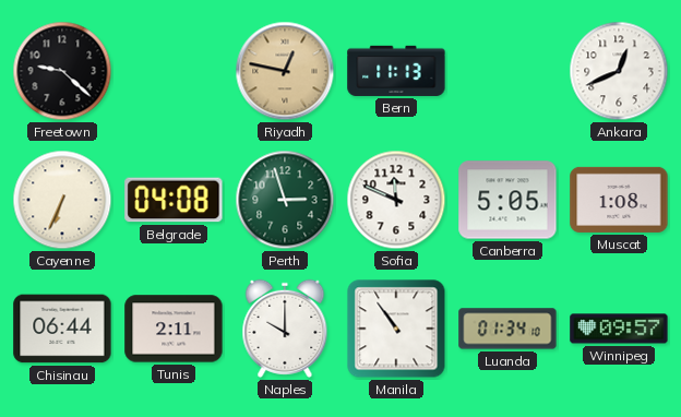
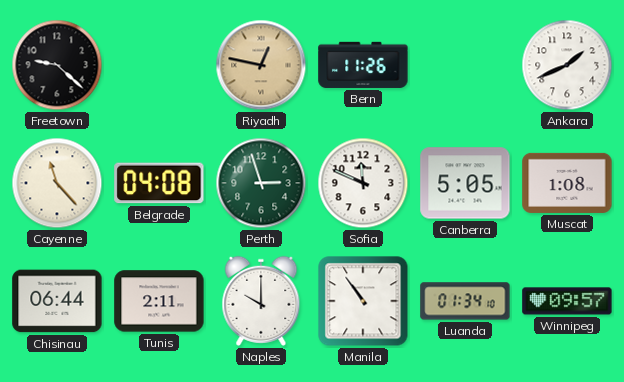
Bern: 11:13 -> 11:26
Ankara: 12:41 -> 1:41
Cayenne: 6:34 -> 11:23
